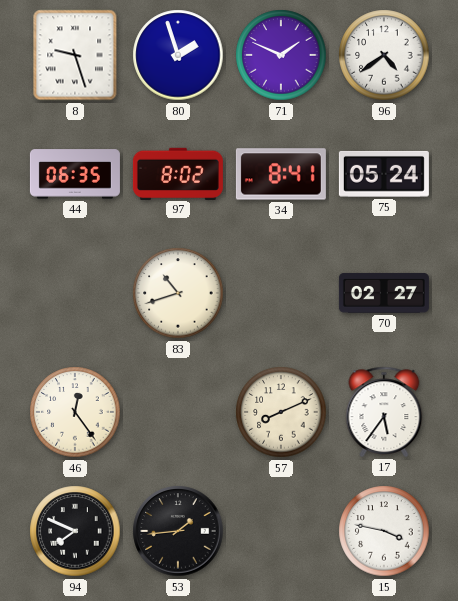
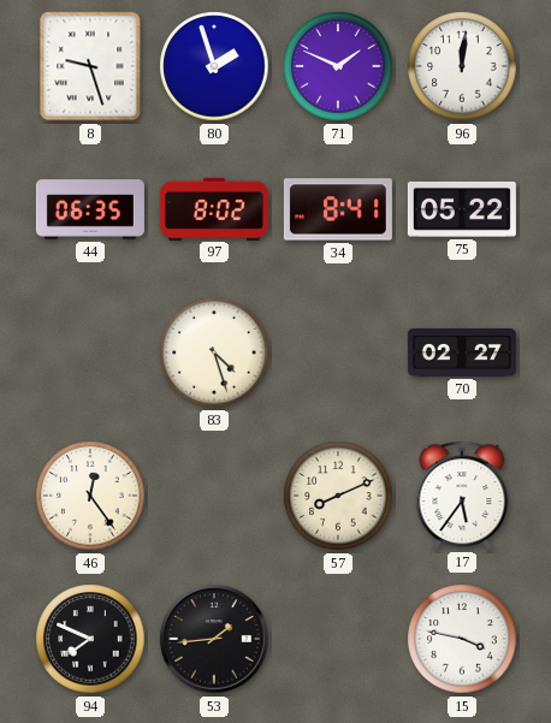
96: 4:39 -> 12:01
75: 05:24 -> 05:22
83: 10:42 -> 4:27
